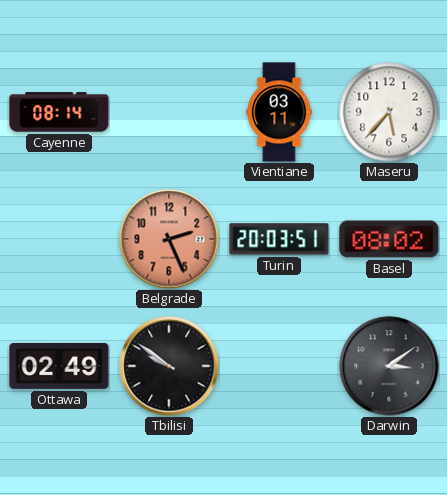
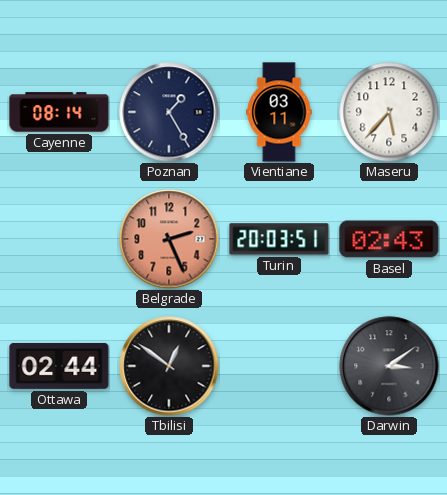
Poznan: none -> 1:25
Basel: 08:02 -> 02:43
Ottawa: 02:49 -> 02:44
Tbilisi: 9:51 -> 12:51
